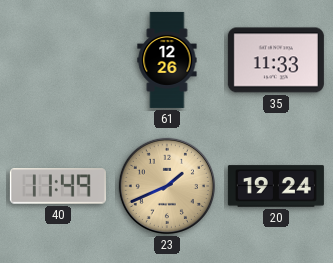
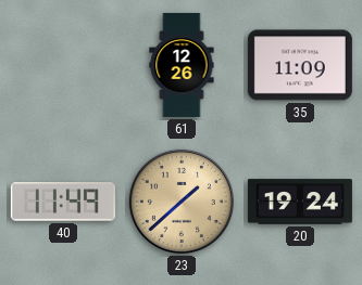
35: 11:33 -> 11:09
23: 1:41 -> 1:38
